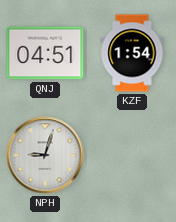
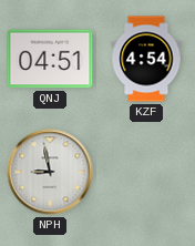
KZF: 1:54 -> 4:54
NPH: 9:03 -> 8:58
